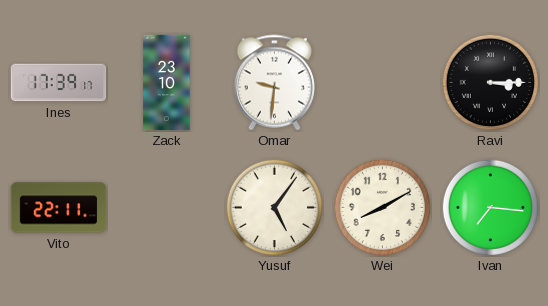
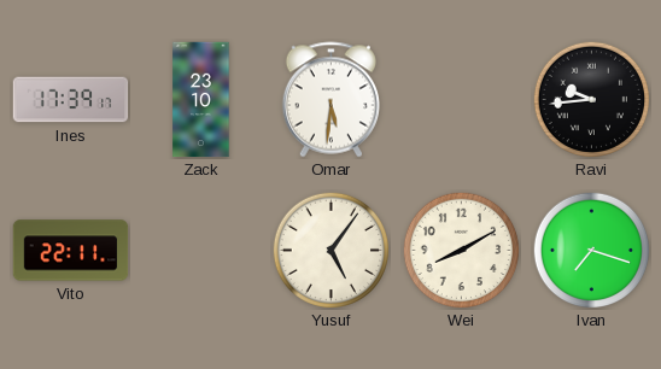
Omar: 9:31 -> 5:31
Ravi: 3:15 -> 9:44
Ivan: 7:16 -> 7:18
